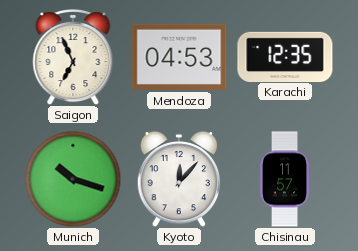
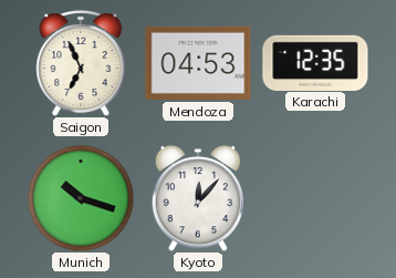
Chisinau: 11:57 -> none
